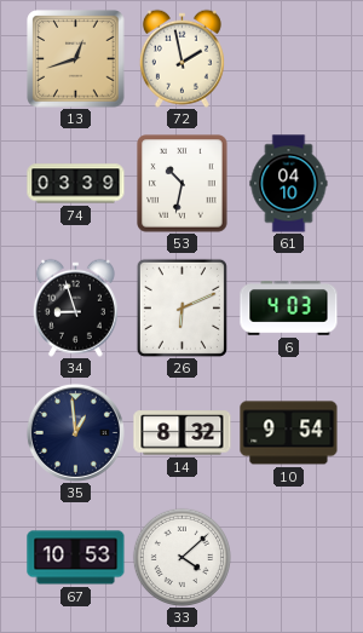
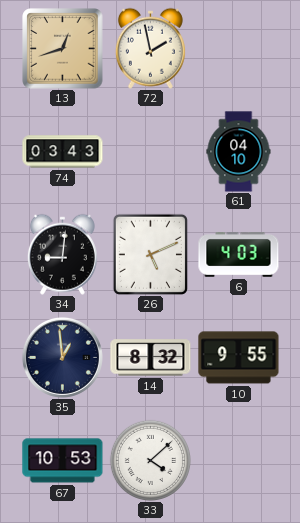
74: 03:39 -> 03:43
53: 10:32 -> none
34: 8:57 -> 9:01
26: 6:11 -> 5:11
10: 9:54 -> 9:55
